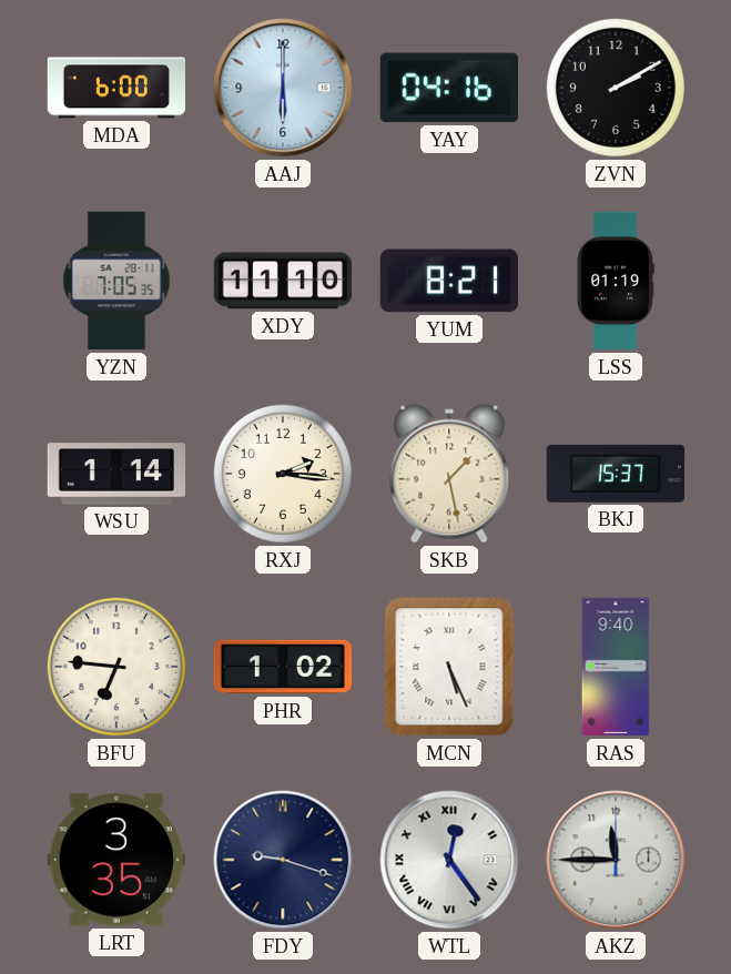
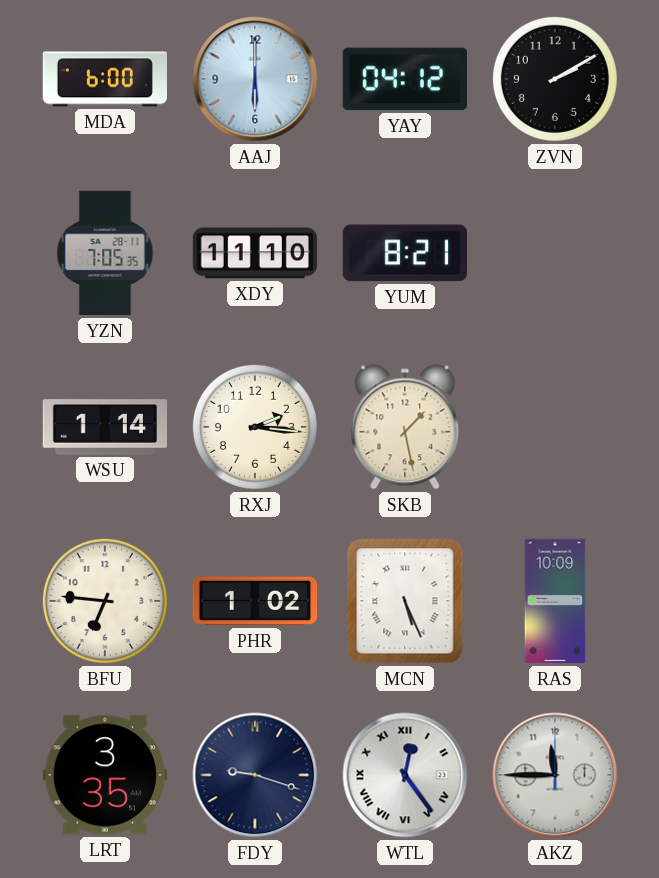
YAY: 04:16 -> 04:12
LSS: 01:19 -> none
BKJ: 15:37 -> none
RAS: 9:40 -> 10:09
